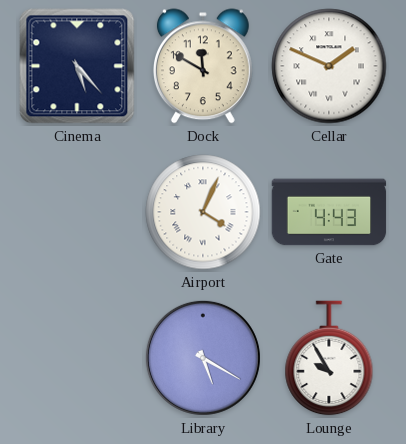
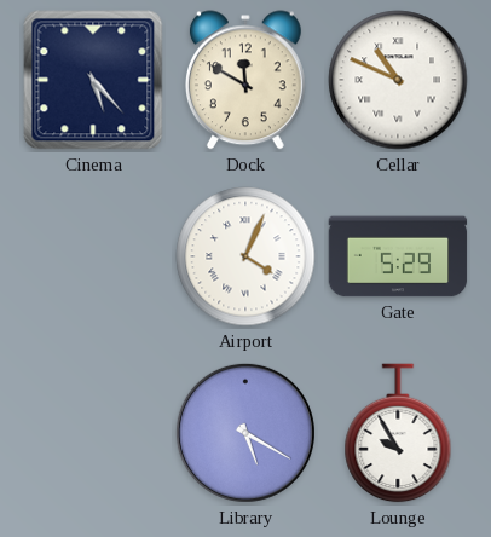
Cellar: 1:49 -> 10:49
Gate: 4:43 -> 5:29
